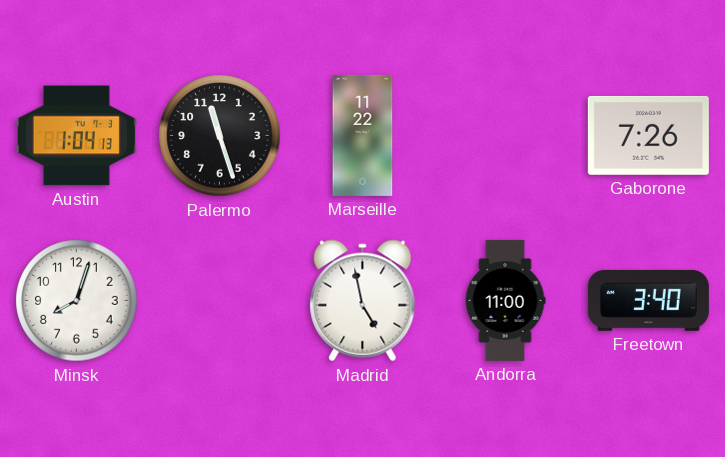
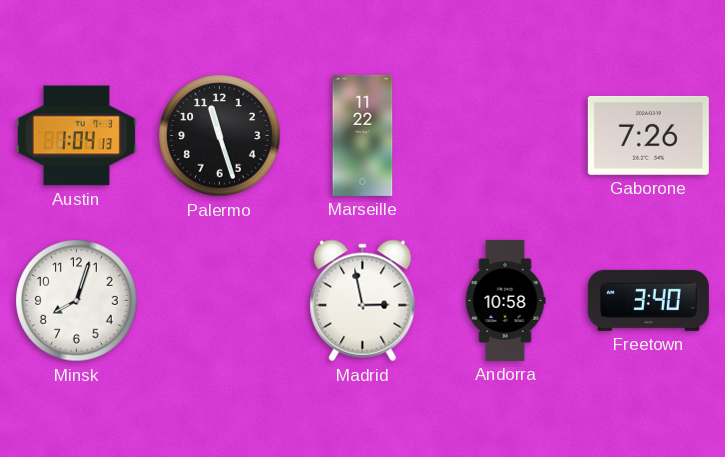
Madrid: 4:58 -> 2:58
Andorra: 11:00 -> 10:58
